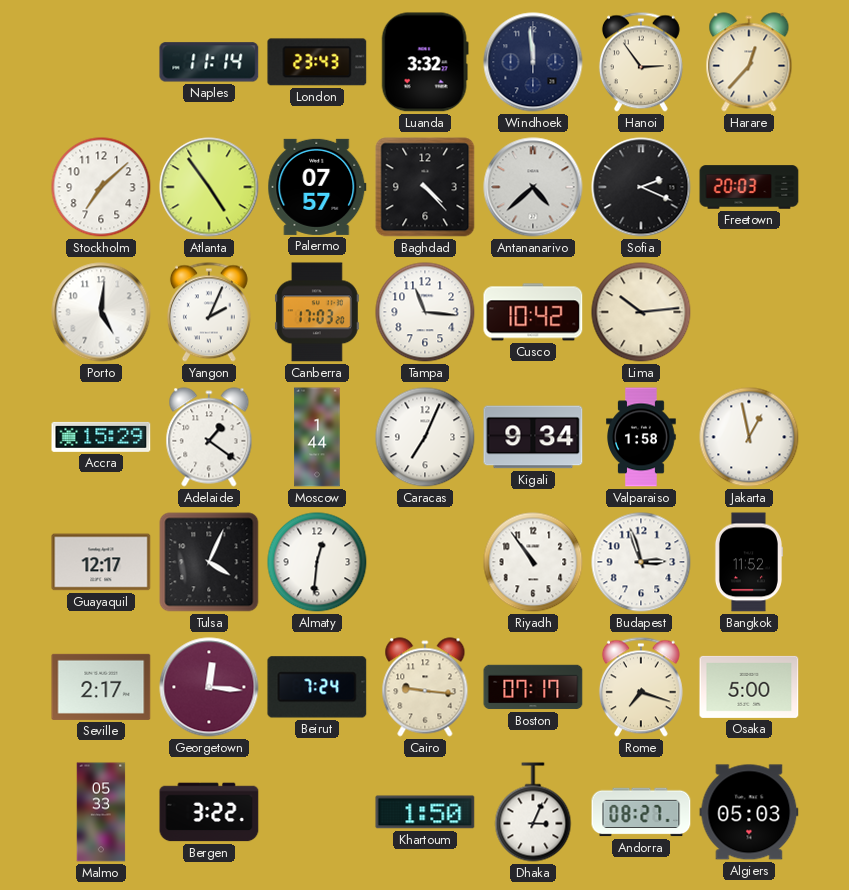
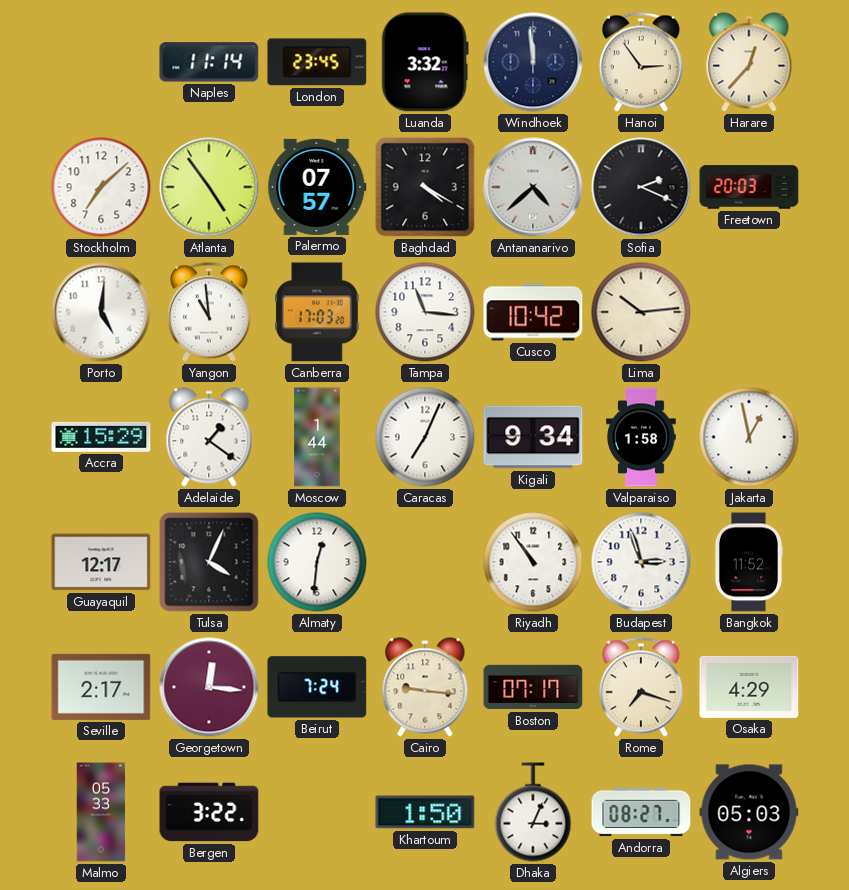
London: 23:43 -> 23:45
Baghdad: 4:23 -> 4:20
Yangon: 2:04 -> 10:59
Osaka: 5:00 -> 4:29
